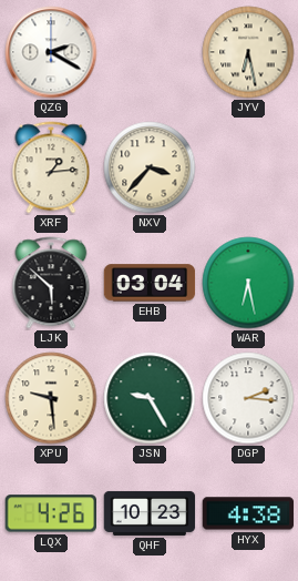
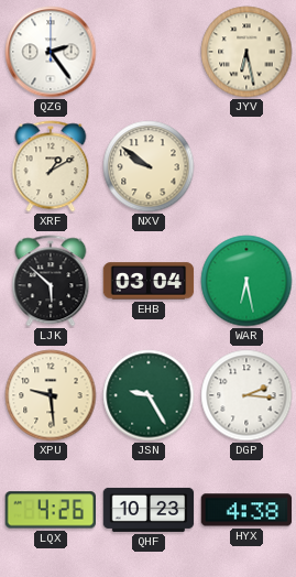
QZG: 2:20 -> 2:24
XRF: 1:14 -> 1:10
NXV: 3:37 -> 9:51
